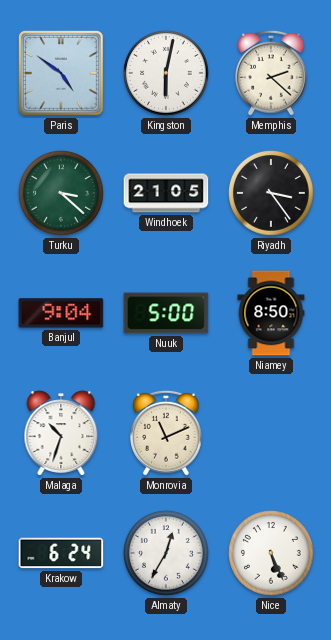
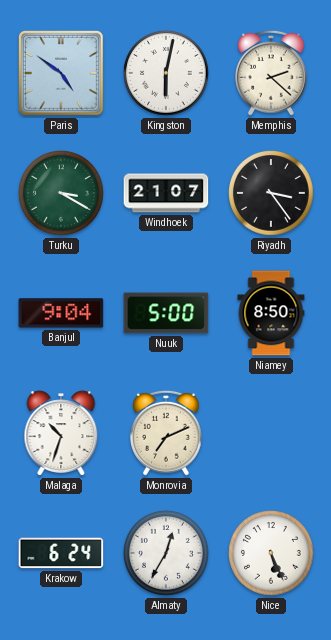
Turku: 3:22 -> 3:20
Windhoek: 21:05 -> 21:07
Monrovia: 11:11 -> 7:11
